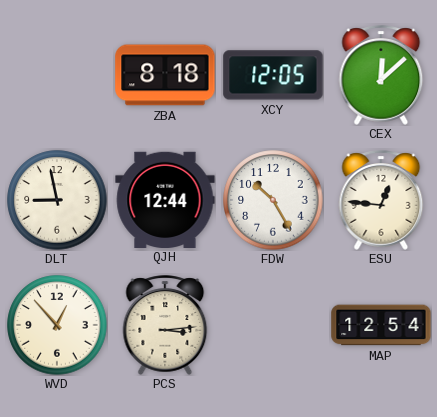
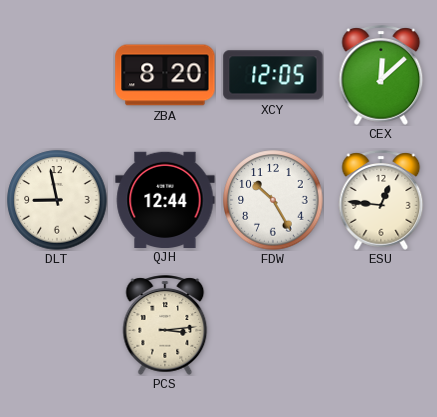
ZBA: 8:18 -> 8:20
WVD: 12:53 -> none
MAP: 12:54 -> none
